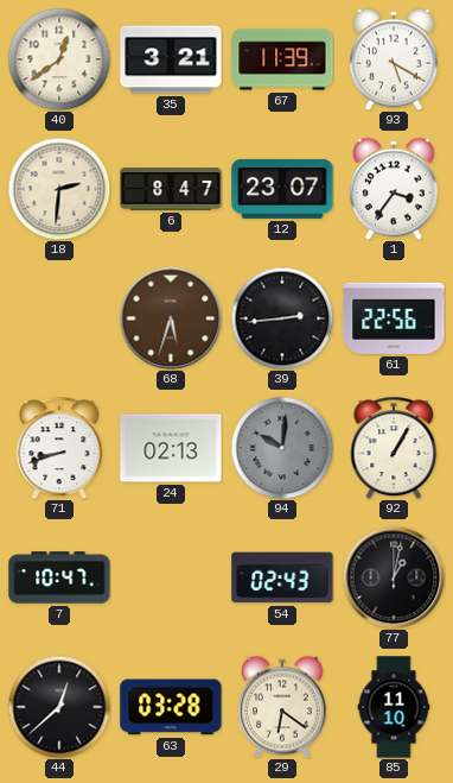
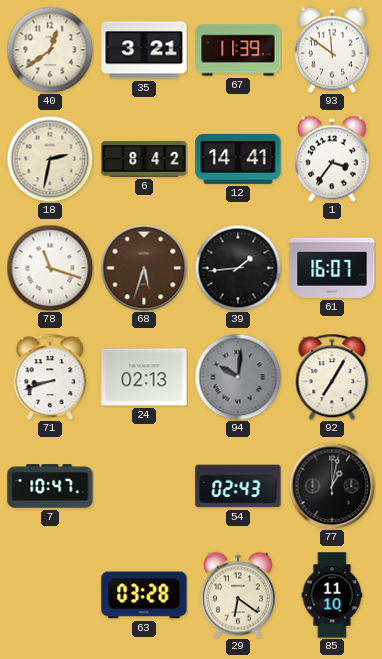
93: 5:20 -> 11:51
18: 2:31 -> 2:32
6: 8:47 -> 8:42
12: 23:07 -> 14:41
78: none -> 11:18
39: 2:44 -> 1:44
61: 22:56 -> 16:07
92: 1:05 -> 7:05
44: 12:38 -> none
